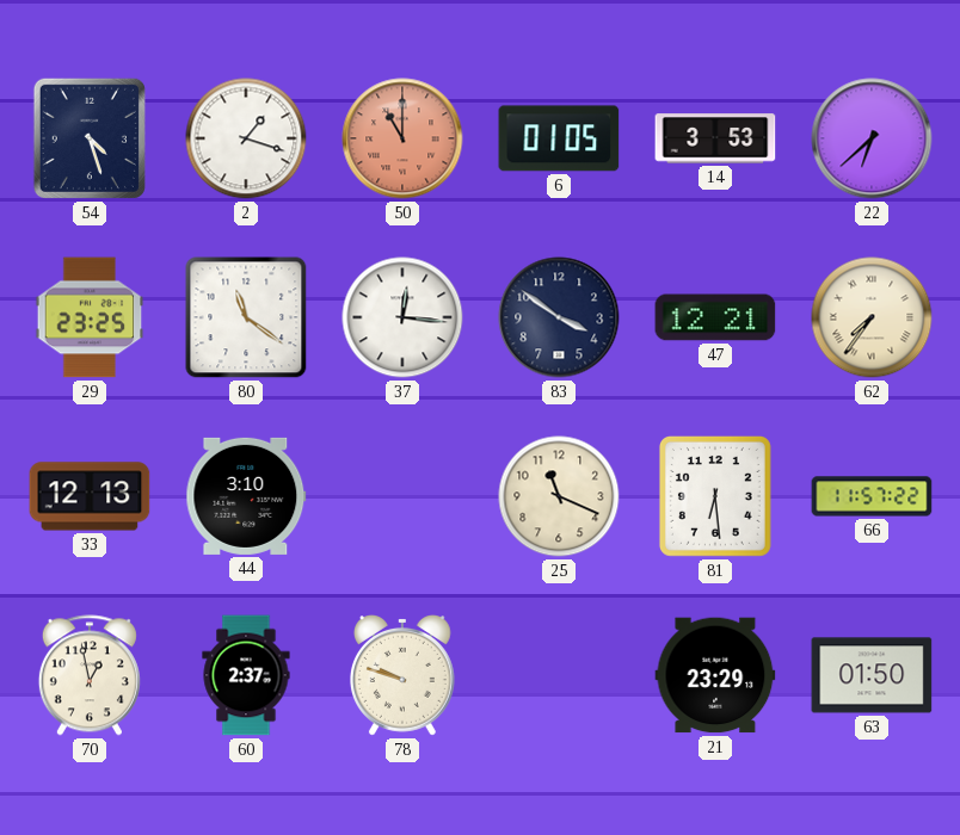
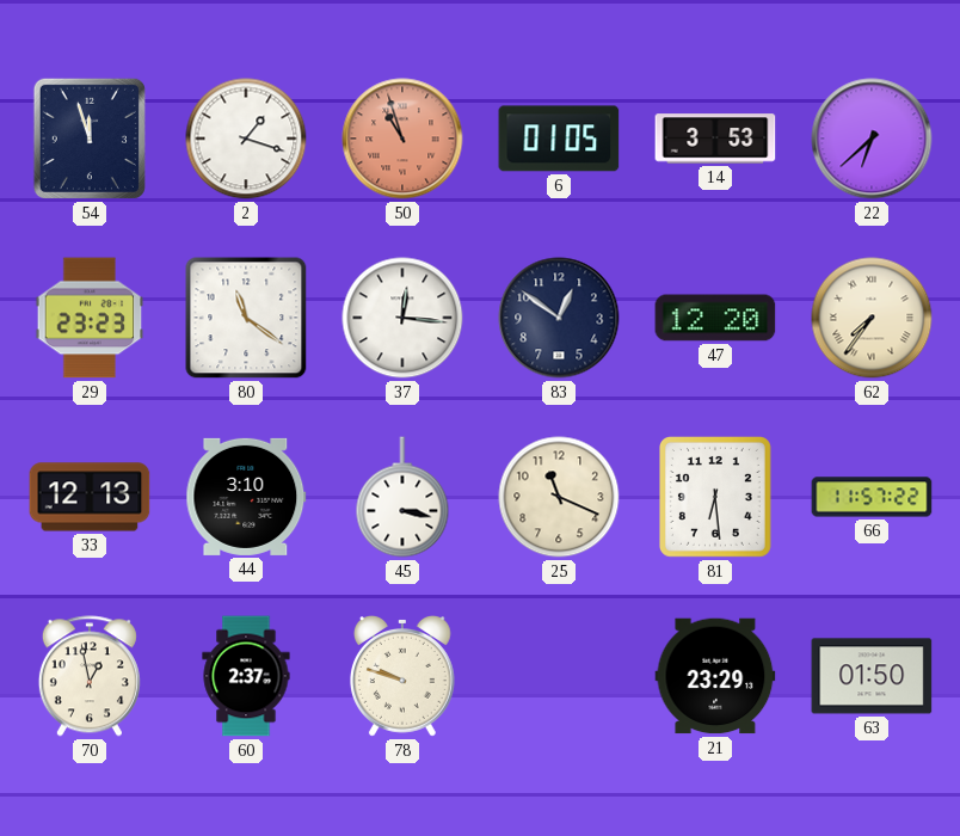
54: 4:27 -> 11:57
50: 11:00 -> 10:57
29: 23:25 -> 23:23
83: 3:51 -> 12:51
47: 12:21 -> 12:20
45: none -> 3:17
